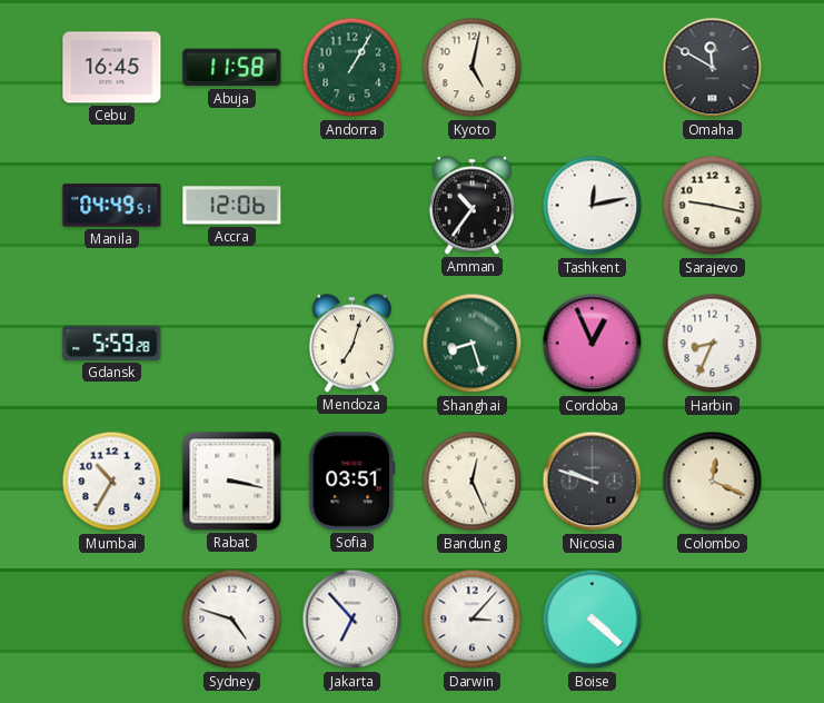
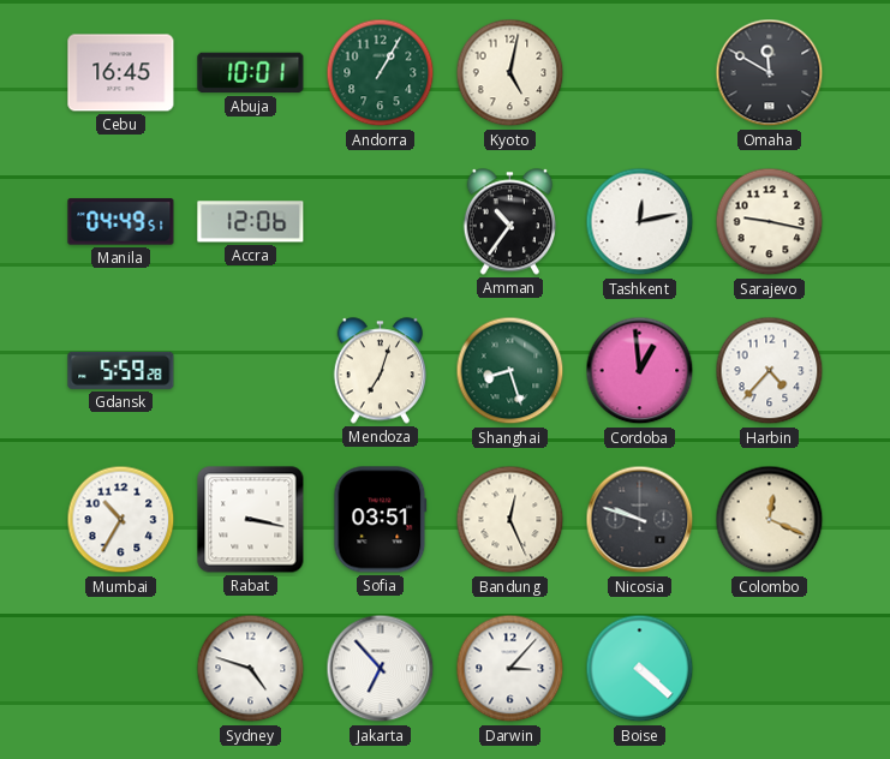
Abuja: 11:58 -> 10:01
Cordoba: 12:56 -> 12:59
Harbin: 8:34 -> 4:37
